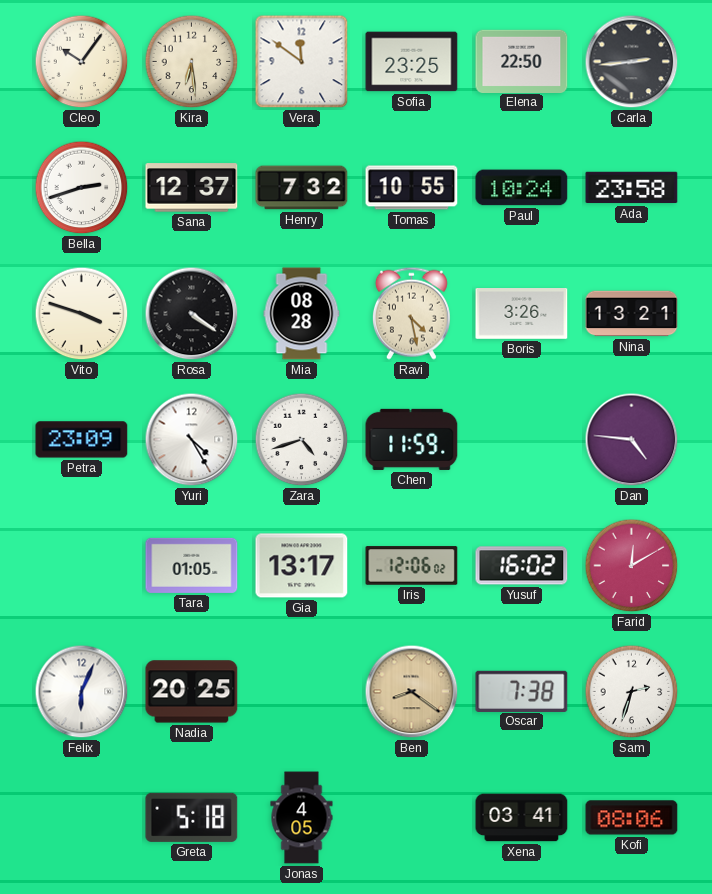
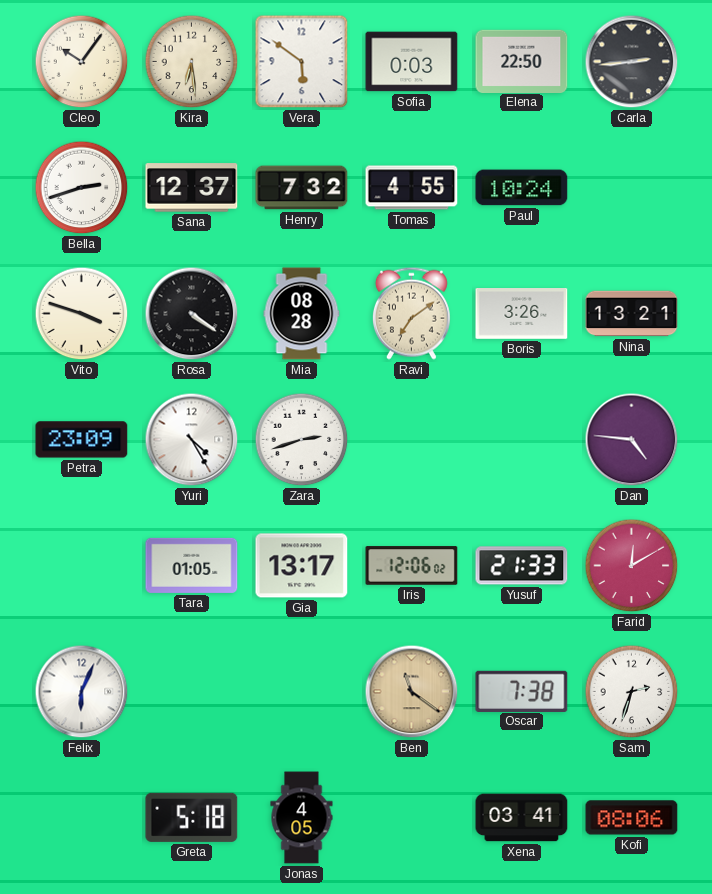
Vera: 11:51 -> 5:51
Sofia: 23:25 -> 0:03
Tomas: 10:55 -> 4:55
Ada: 23:58 -> none
Ravi: 4:28 -> 7:09
Zara: 4:42 -> 2:42
Chen: 11:59 -> none
Yusuf: 16:02 -> 21:33
Nadia: 20:25 -> none
Ben: 8:21 -> 11:21
